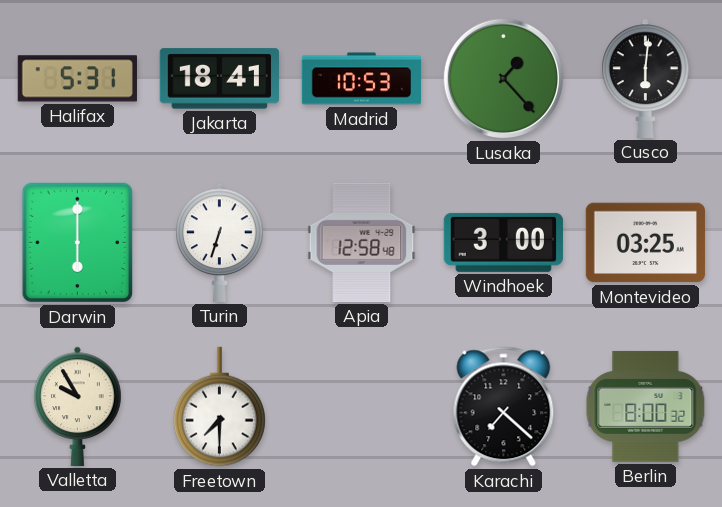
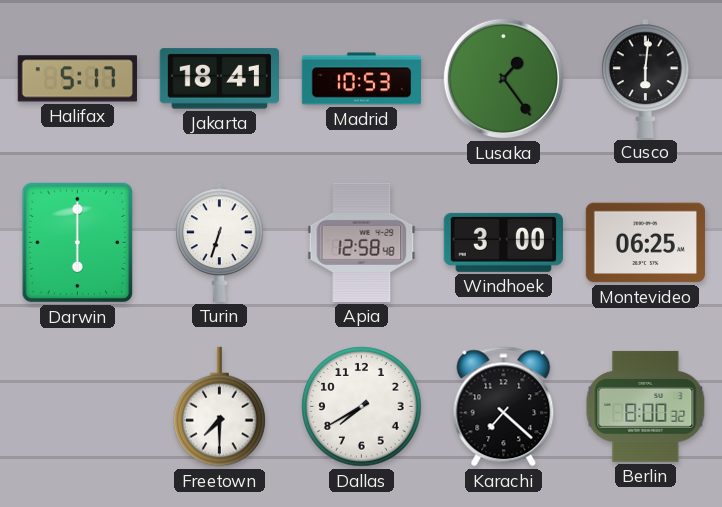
Halifax: 5:31 -> 5:17
Lusaka: 1:23 -> 1:24
Montevideo: 03:25 -> 06:25
Valletta: 9:55 -> none
Dallas: none -> 7:40
